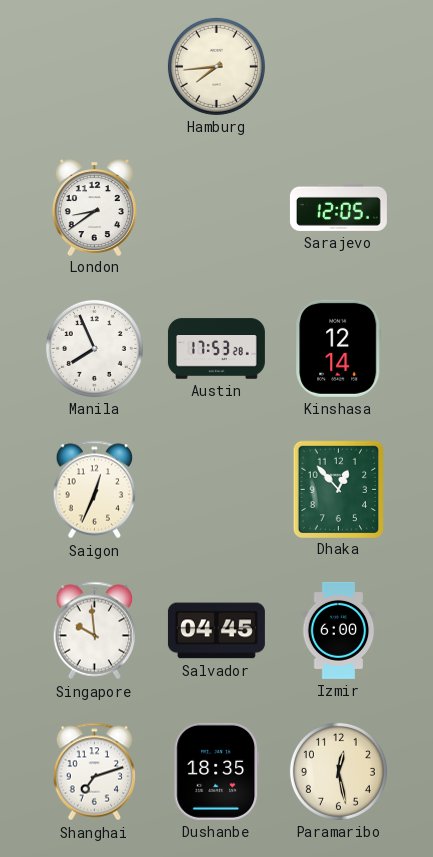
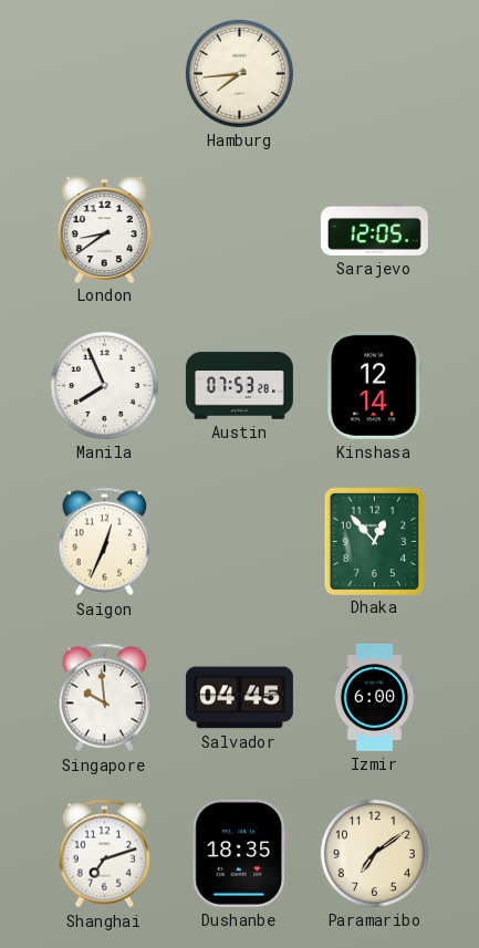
Austin: 17:53 -> 07:53
Paramaribo: 12:28 -> 7:09
